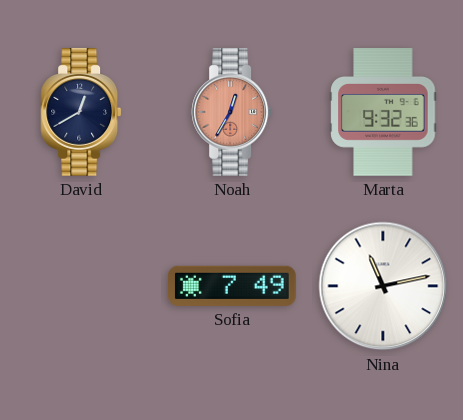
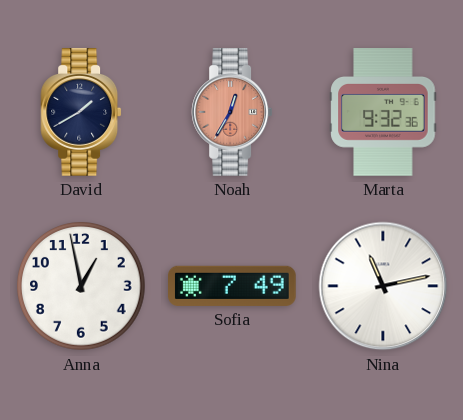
David: 12:40 -> 1:40
Anna: none -> 12:58
